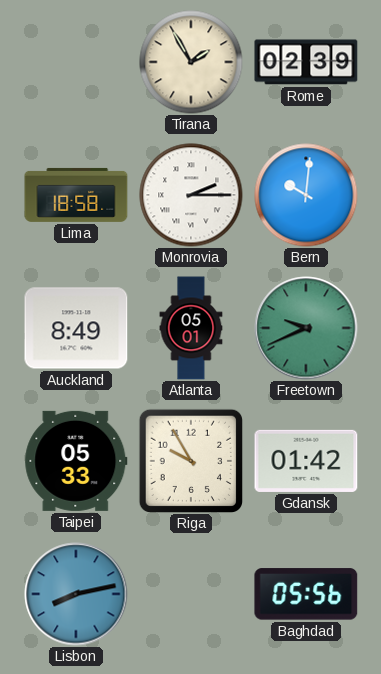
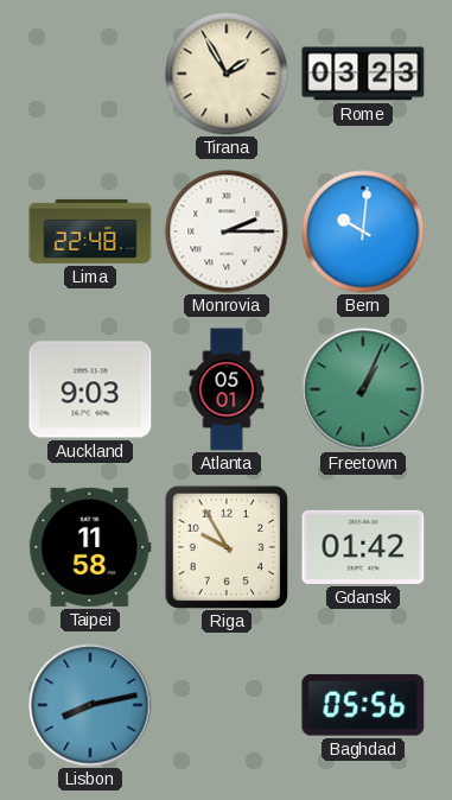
Rome: 02:39 -> 03:23
Lima: 18:58 -> 22:48
Auckland: 8:49 -> 9:03
Freetown: 9:41 -> 1:04
Taipei: 05:33 -> 11:58
